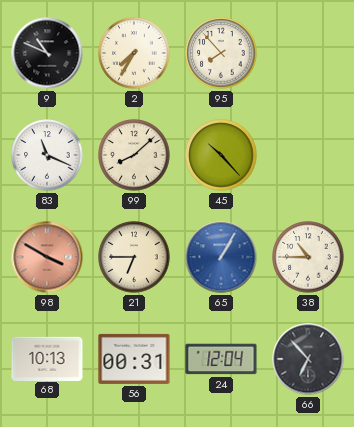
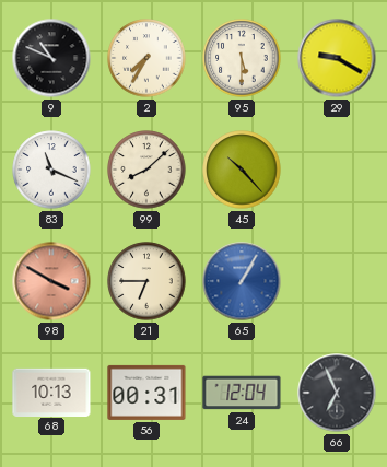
95: 7:53 -> 5:30
29: none -> 9:20
38: 10:45 -> none
66: 6:53 -> 6:56
